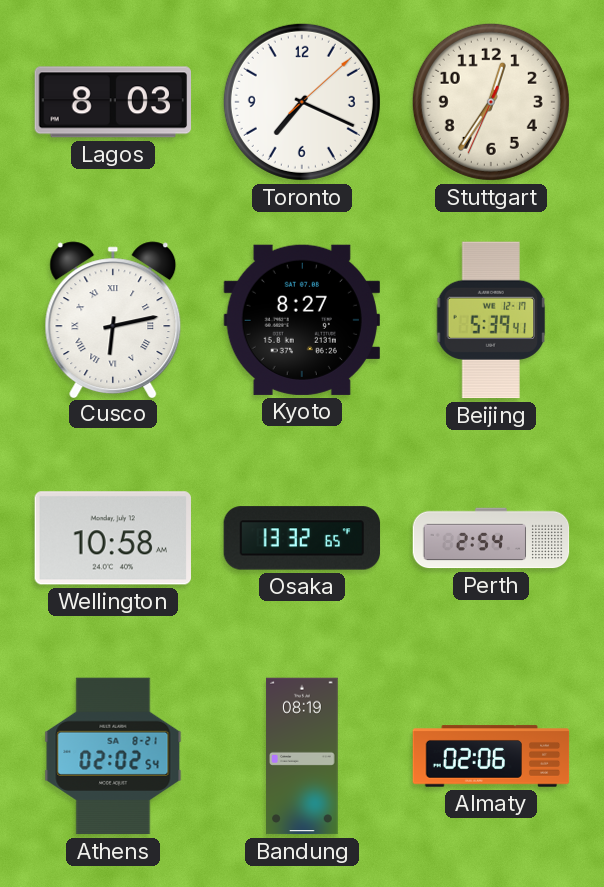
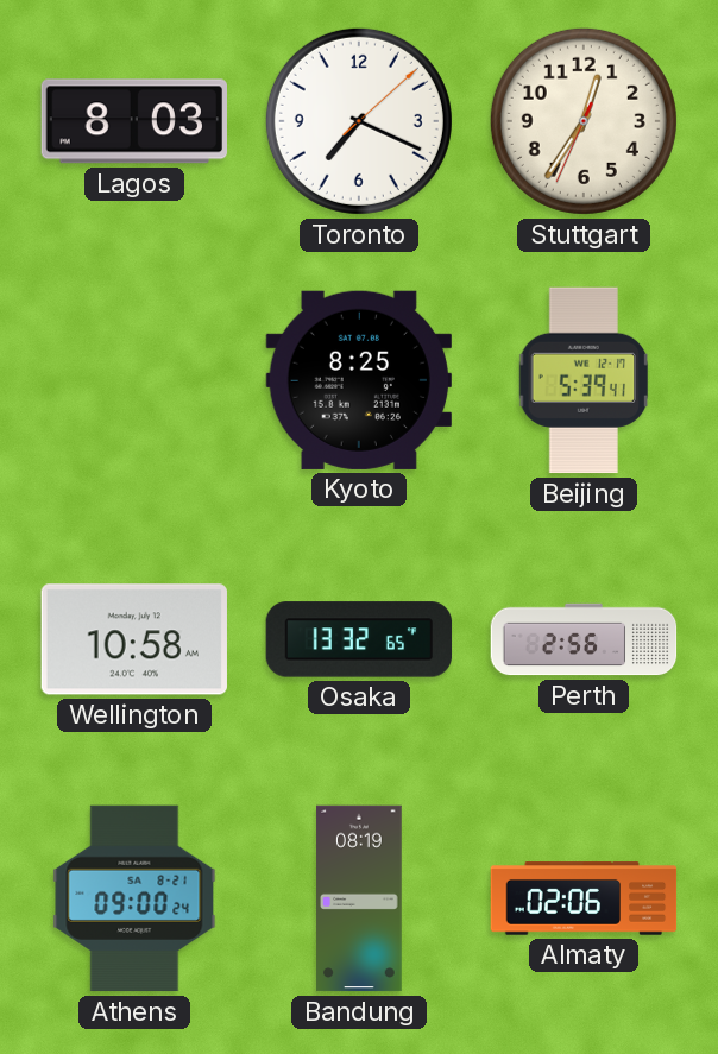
Cusco: 6:13 -> none
Kyoto: 8:27 -> 8:25
Perth: 2:54 -> 2:56
Athens: 02:02 -> 09:00
